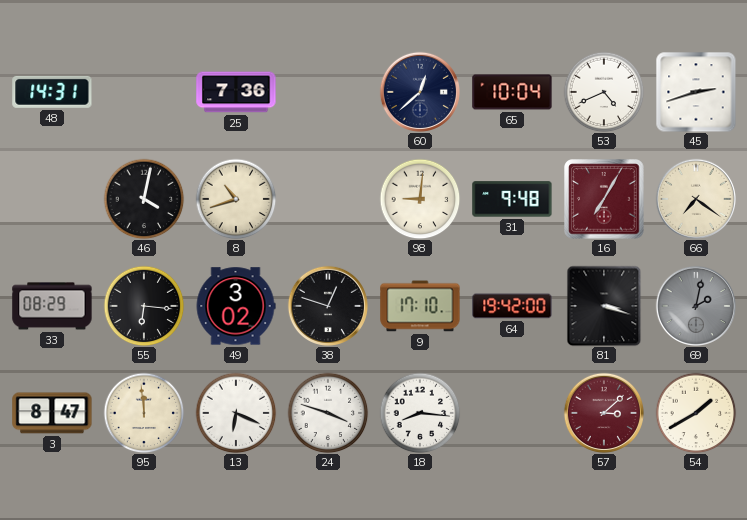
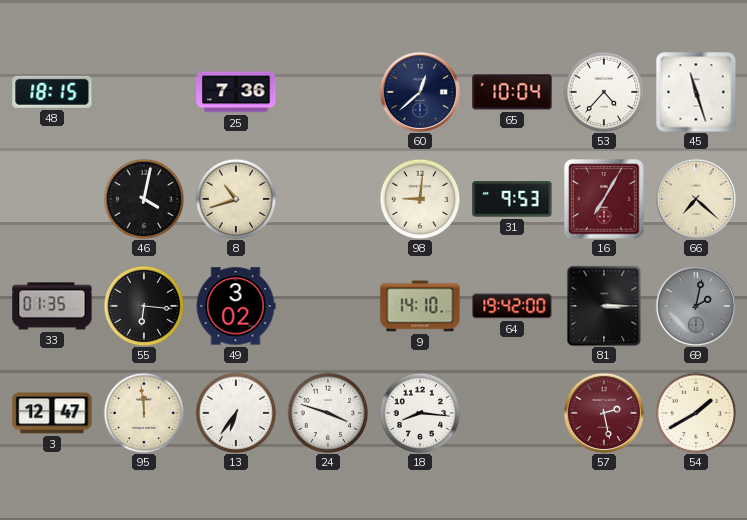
48: 14:31 -> 18:15
53: 4:41 -> 4:37
45: 2:42 -> 11:27
31: 9:48 -> 9:53
66: 7:21 -> 7:22
33: 08:29 -> 01:35
38: 12:48 -> none
9: 17:10 -> 14:10
81: 3:18 -> 3:15
3: 8:47 -> 12:47
13: 6:19 -> 6:36
57: 3:08 -> 2:28
